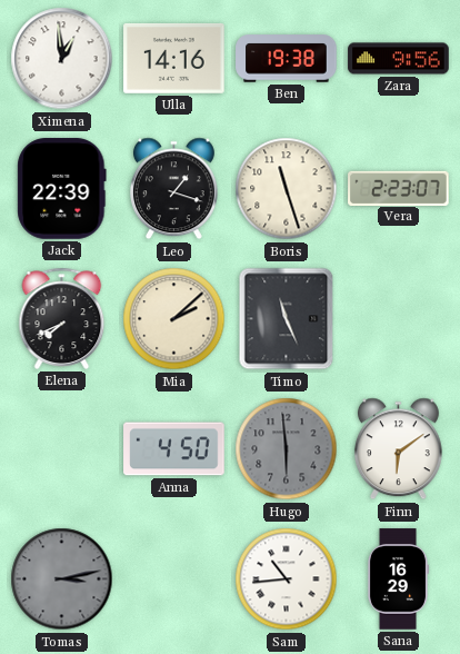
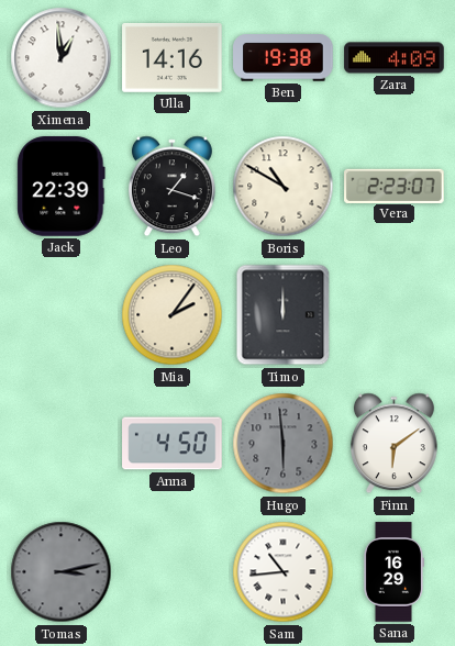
Zara: 9:56 -> 4:09
Boris: 11:27 -> 10:50
Elena: 7:41 -> none
Mia: 2:08 -> 2:06
Timo: 11:26 -> 12:00
